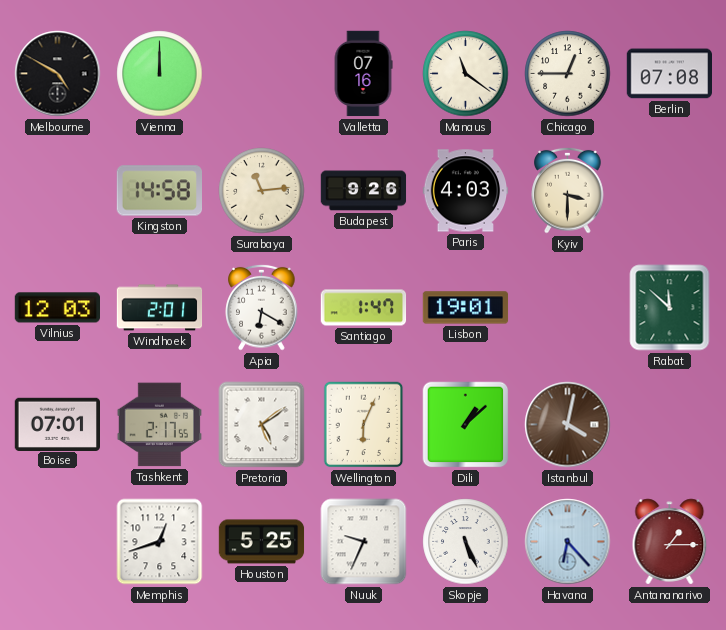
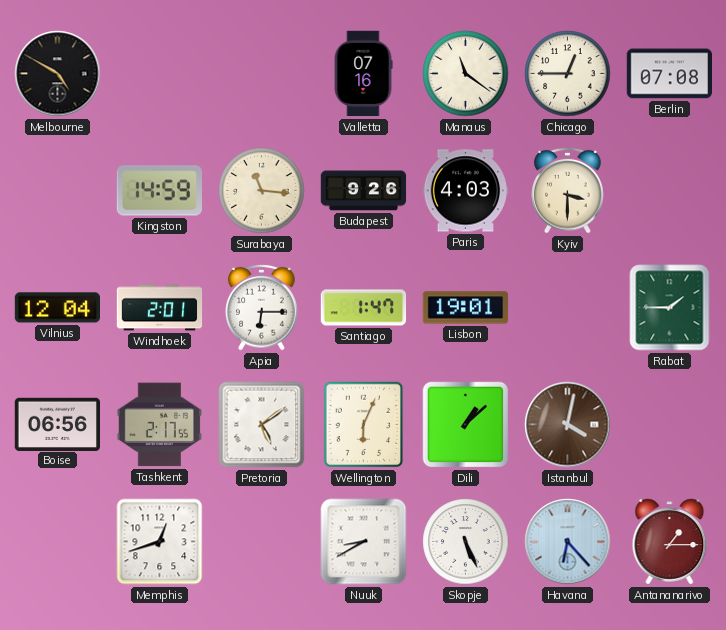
Vienna: 12:00 -> none
Kingston: 14:58 -> 14:59
Surabaya: 11:14 -> 11:16
Vilnius: 12:03 -> 12:04
Apia: 6:20 -> 6:15
Rabat: 11:52 -> 1:45
Boise: 07:01 -> 06:56
Houston: 5:25 -> none
Nuuk: 9:34 -> 8:40
